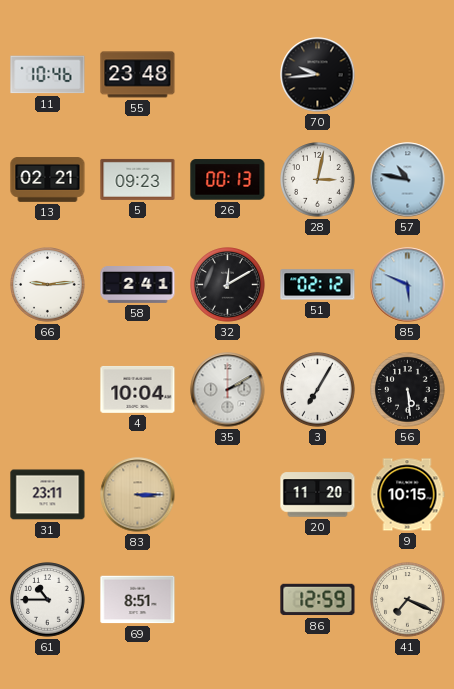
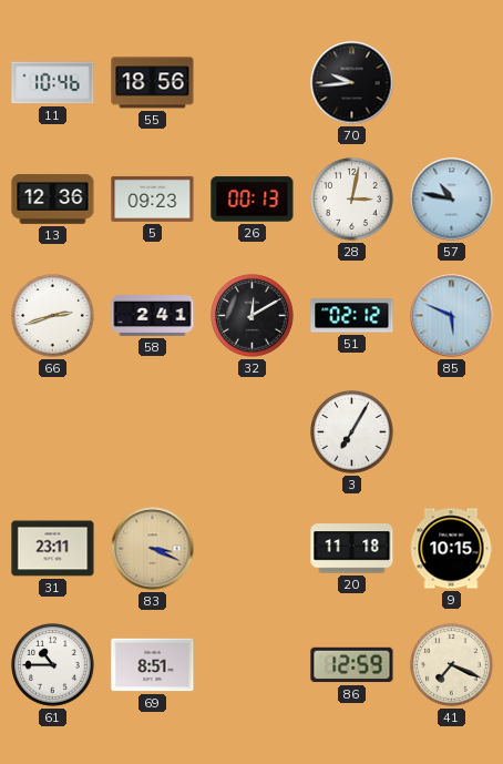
55: 23:48 -> 18:56
13: 02:21 -> 12:36
66: 9:14 -> 2:42
4: 10:04 -> none
35: 2:10 -> none
56: 5:29 -> none
83: 3:15 -> 3:19
20: 11:20 -> 11:18
